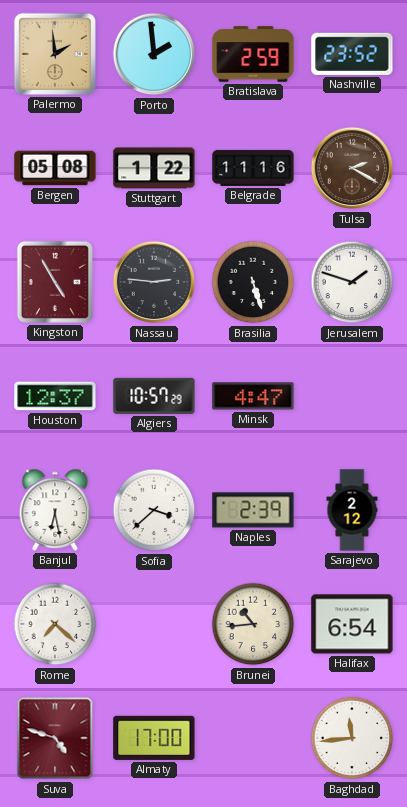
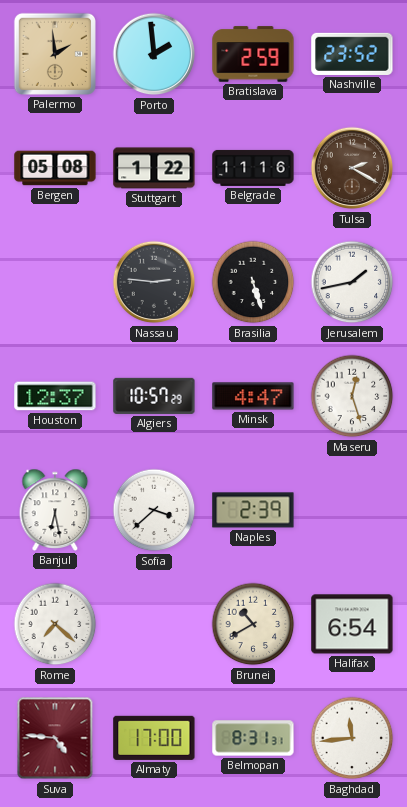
Kingston: 4:55 -> none
Jerusalem: 1:48 -> 1:43
Maseru: none -> 12:27
Sarajevo: 2:12 -> none
Brunei: 10:44 -> 10:40
Suva: 4:48 -> 4:46
Belmopan: none -> 8:31
